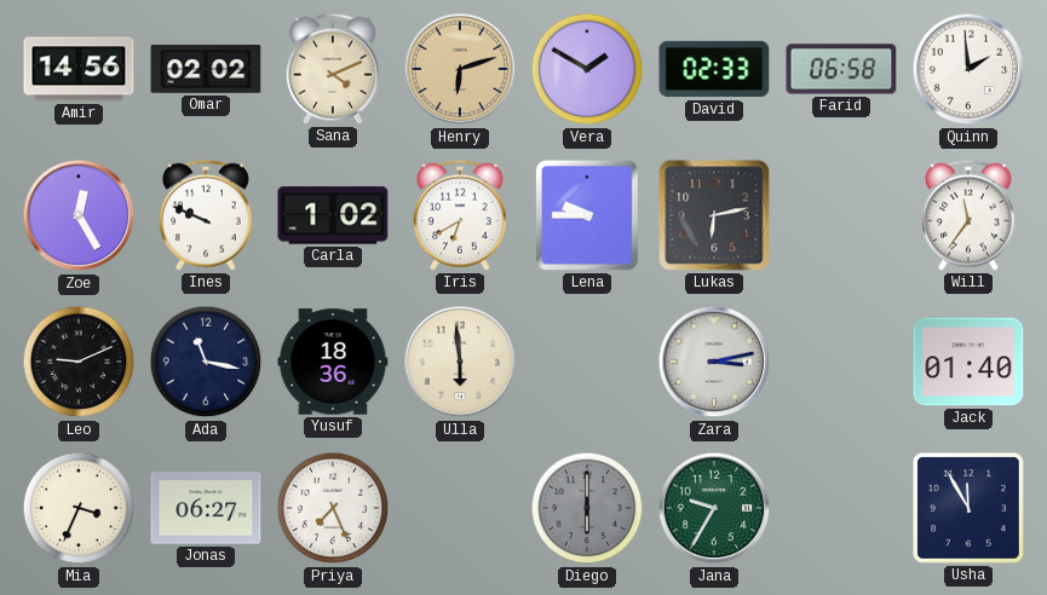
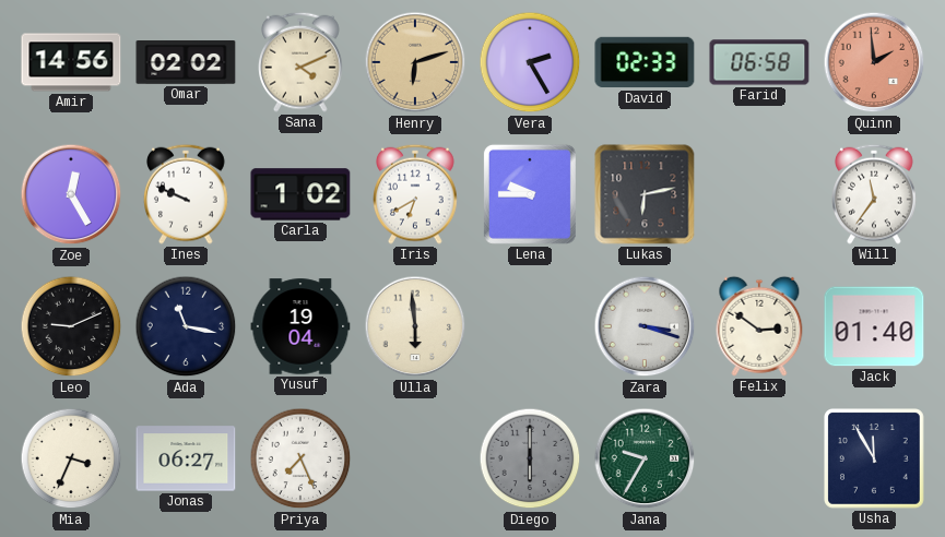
Vera: 1:50 -> 2:25
Quinn dial: white -> salmon
Yusuf: 18:36 -> 19:04
Zara: 3:13 -> 3:18
Felix: none -> 2:51
